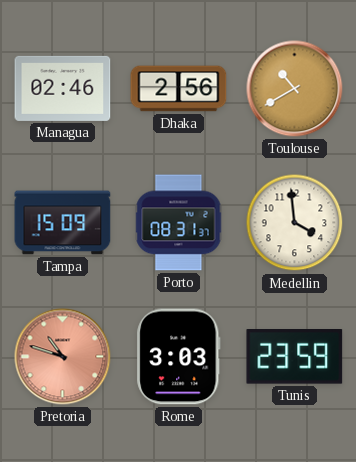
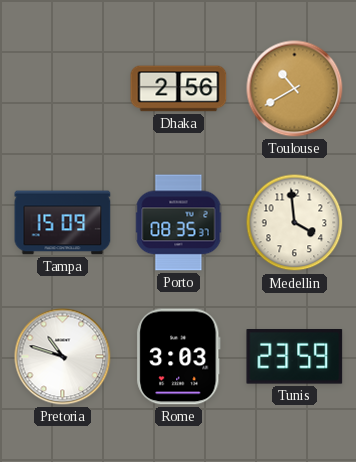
Managua: 02:46 -> none
Porto: 08:31 -> 08:35
Pretoria dial: salmon -> white
